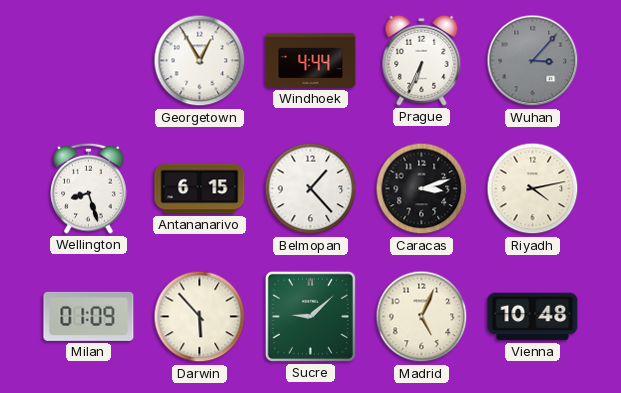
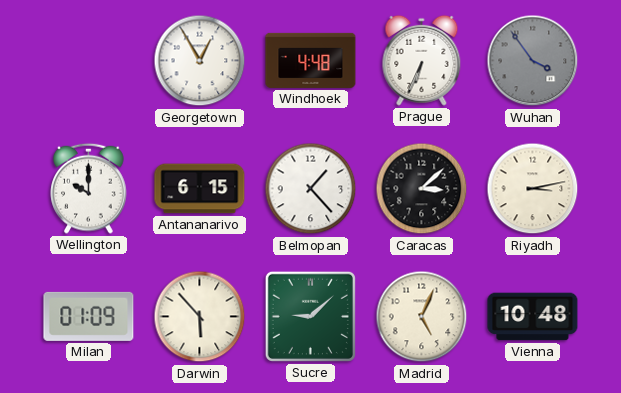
Windhoek: 4:44 -> 4:48
Wuhan: 3:07 -> 3:54
Wellington: 8:27 -> 10:00
Caracas: 3:12 -> 3:08
Riyadh: 4:13 -> 3:13
